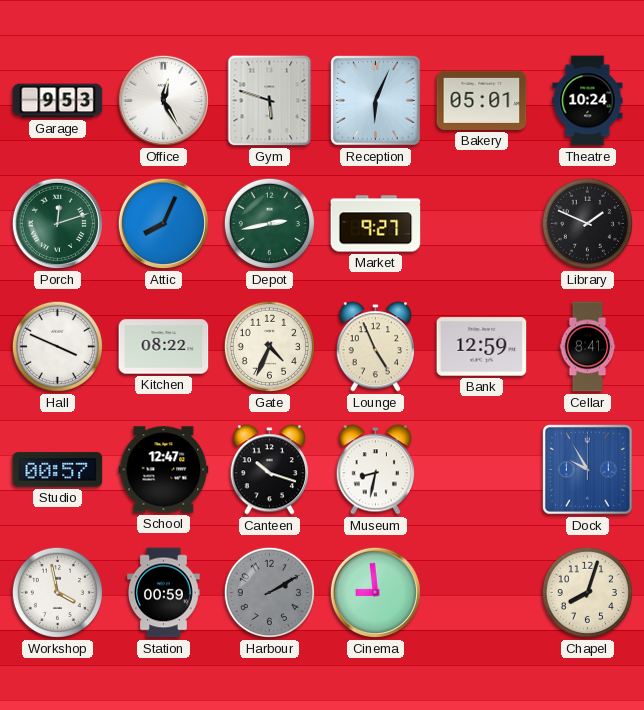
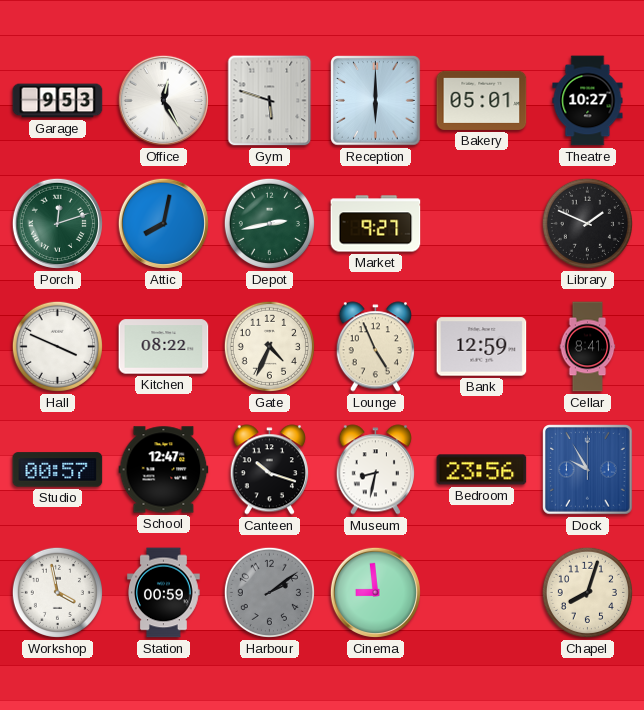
Reception: 6:04 -> 6:00
Theatre: 10:24 -> 10:27
Attic: 8:04 -> 8:02
Bedroom: none -> 23:56
Harbour: 2:10 -> 2:09
